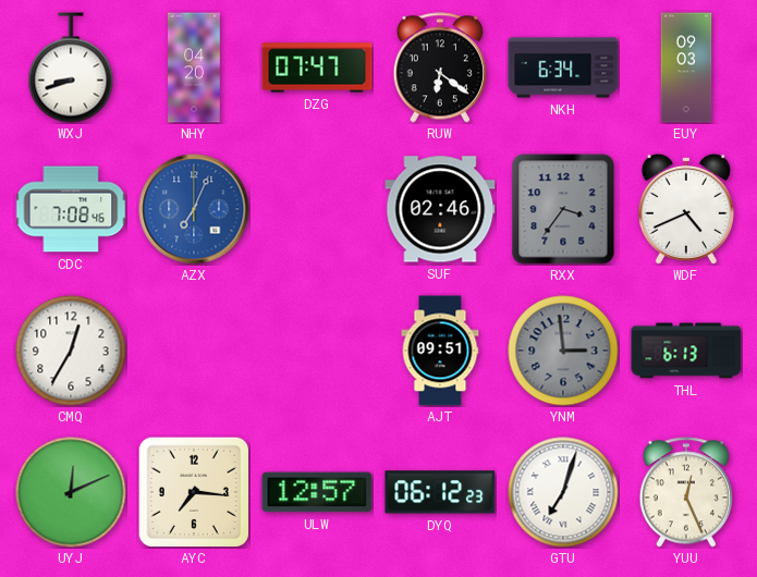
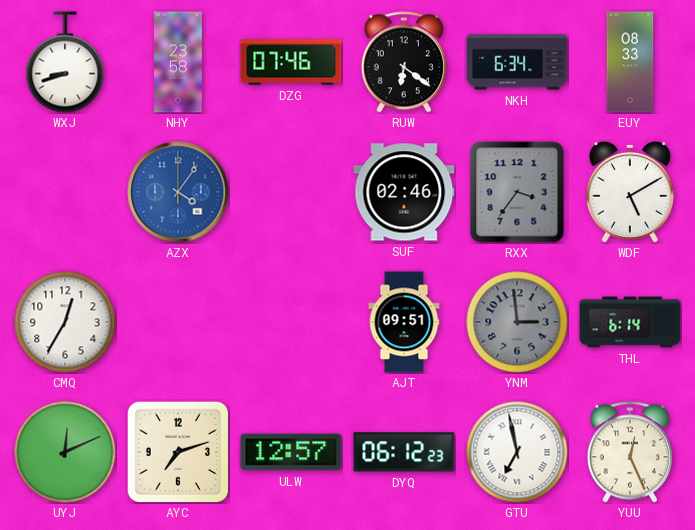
NHY: 04:20 -> 23:58
DZG: 07:47 -> 07:46
EUY: 09:03 -> 08:33
CDC: 7:08 -> none
AZX: 7:04 -> 4:06
WDF: 4:41 -> 5:10
THL: 6:13 -> 6:14
AYC: 7:16 -> 7:12
GTU: 7:03 -> 6:58
